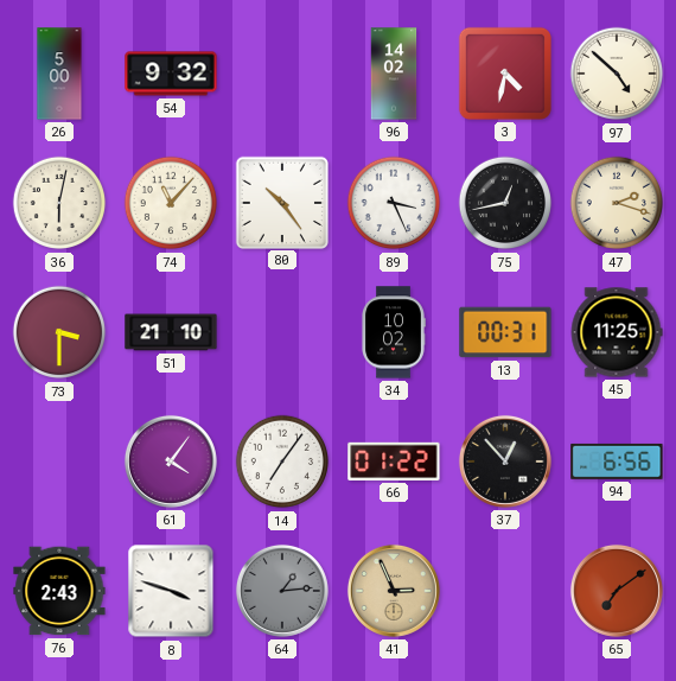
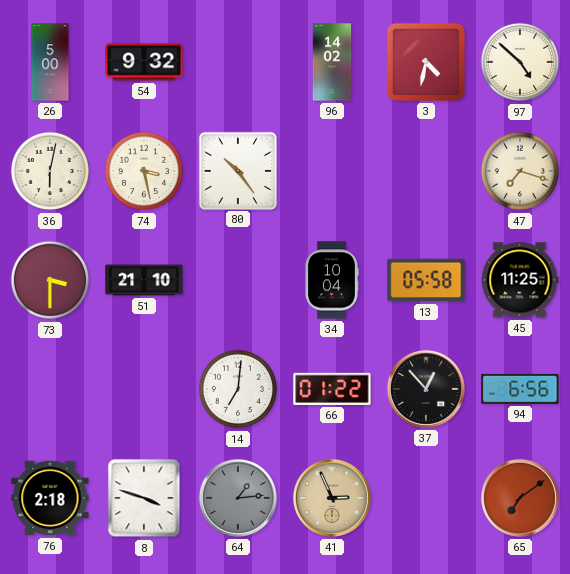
74: 11:07 -> 3:28
89: 3:26 -> none
75: 12:43 -> none
47: 2:18 -> 7:18
34: 10:02 -> 10:04
13: 00:31 -> 05:58
61: 4:06 -> none
14: 7:06 -> 7:01
76: 2:43 -> 2:18
